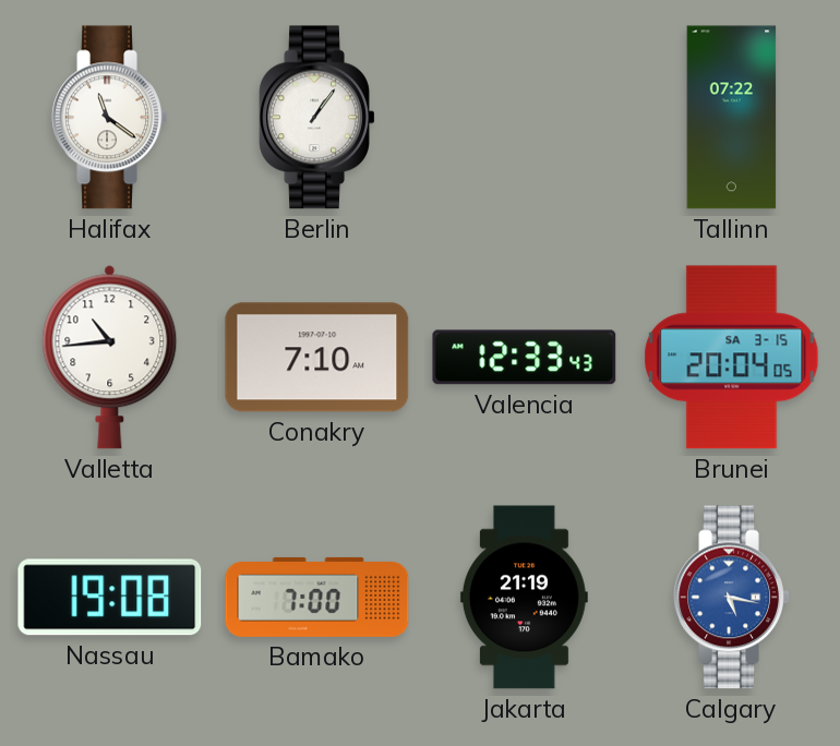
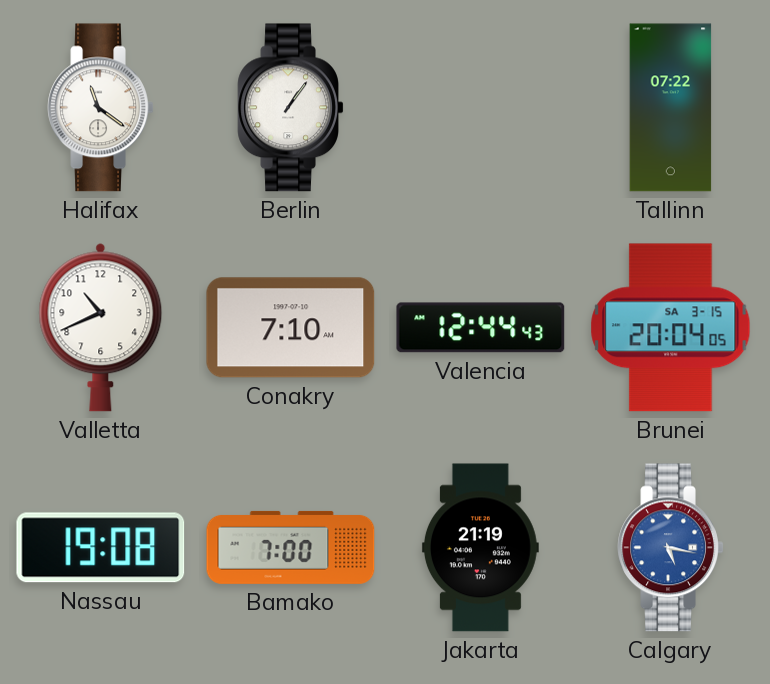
Valletta: 10:44 -> 10:41
Valencia: 12:33 -> 12:44
